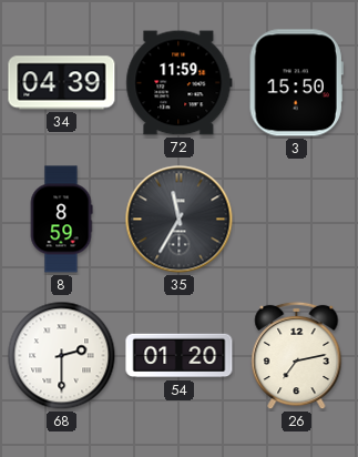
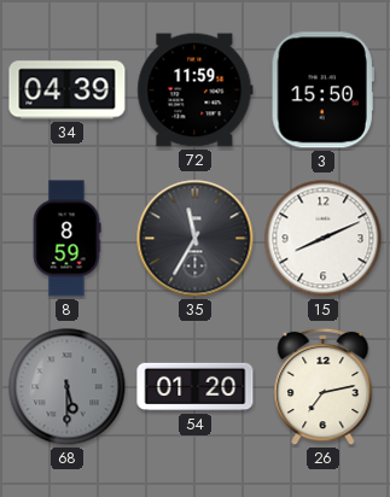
15: none -> 8:11
68: 2:30 -> 5:30
68 dial: white -> grey
